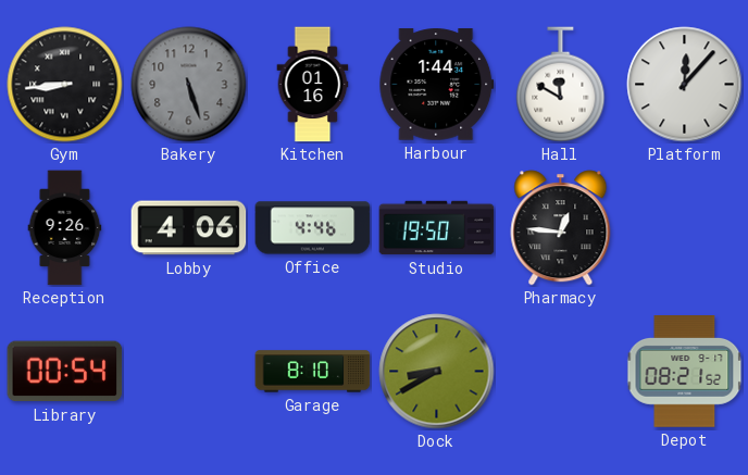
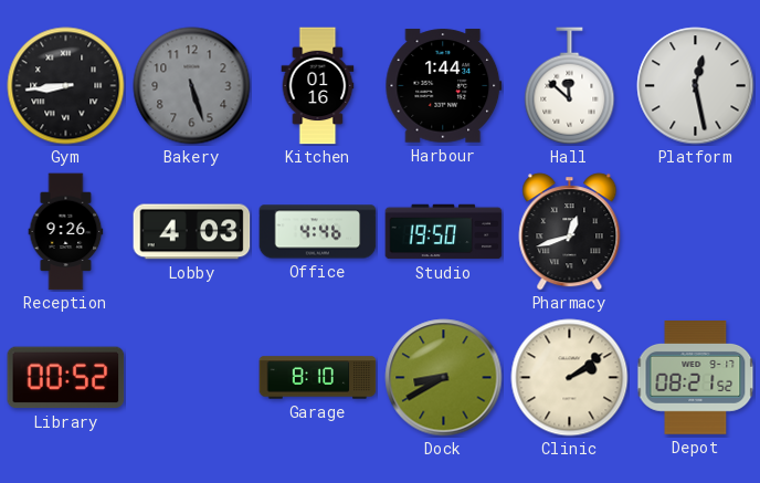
Hall: 11:50 -> 11:52
Platform: 12:07 -> 12:28
Lobby: 4:06 -> 4:03
Pharmacy: 12:46 -> 12:42
Library: 00:54 -> 00:52
Clinic: none -> 2:09
